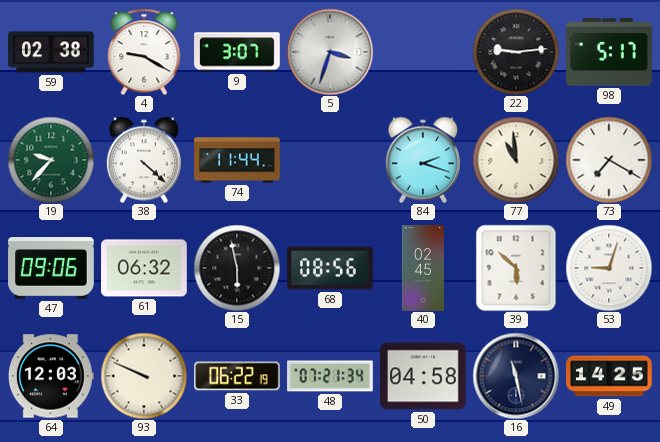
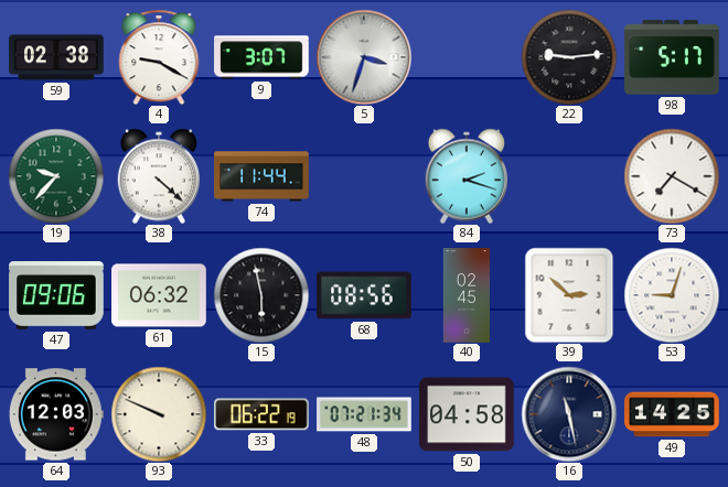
77: 10:59 -> none
39: 5:52 -> 2:52
